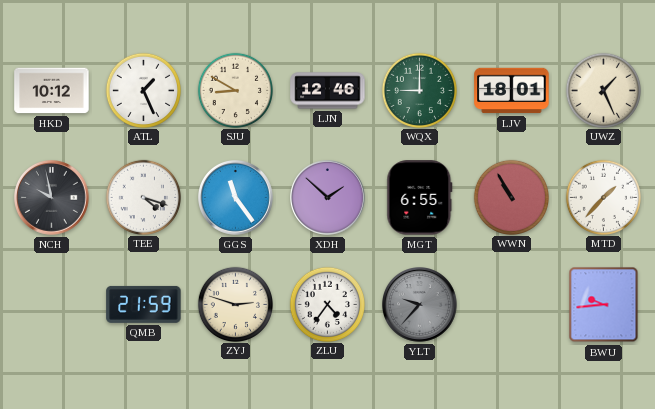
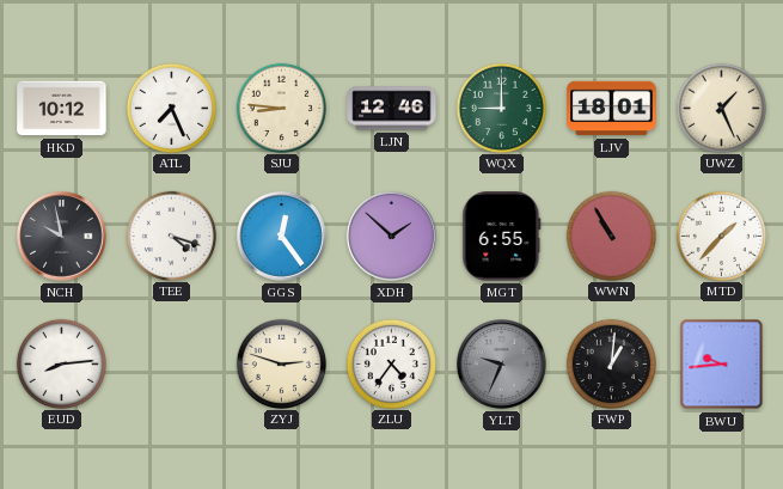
ATL: 1:26 -> 7:26
SJU: 8:50 -> 8:46
GGS: 11:24 -> 12:24
EUD: none -> 8:14
QMB: 21:59 -> none
YLT: 9:37 -> 9:34
FWP: none -> 1:01
